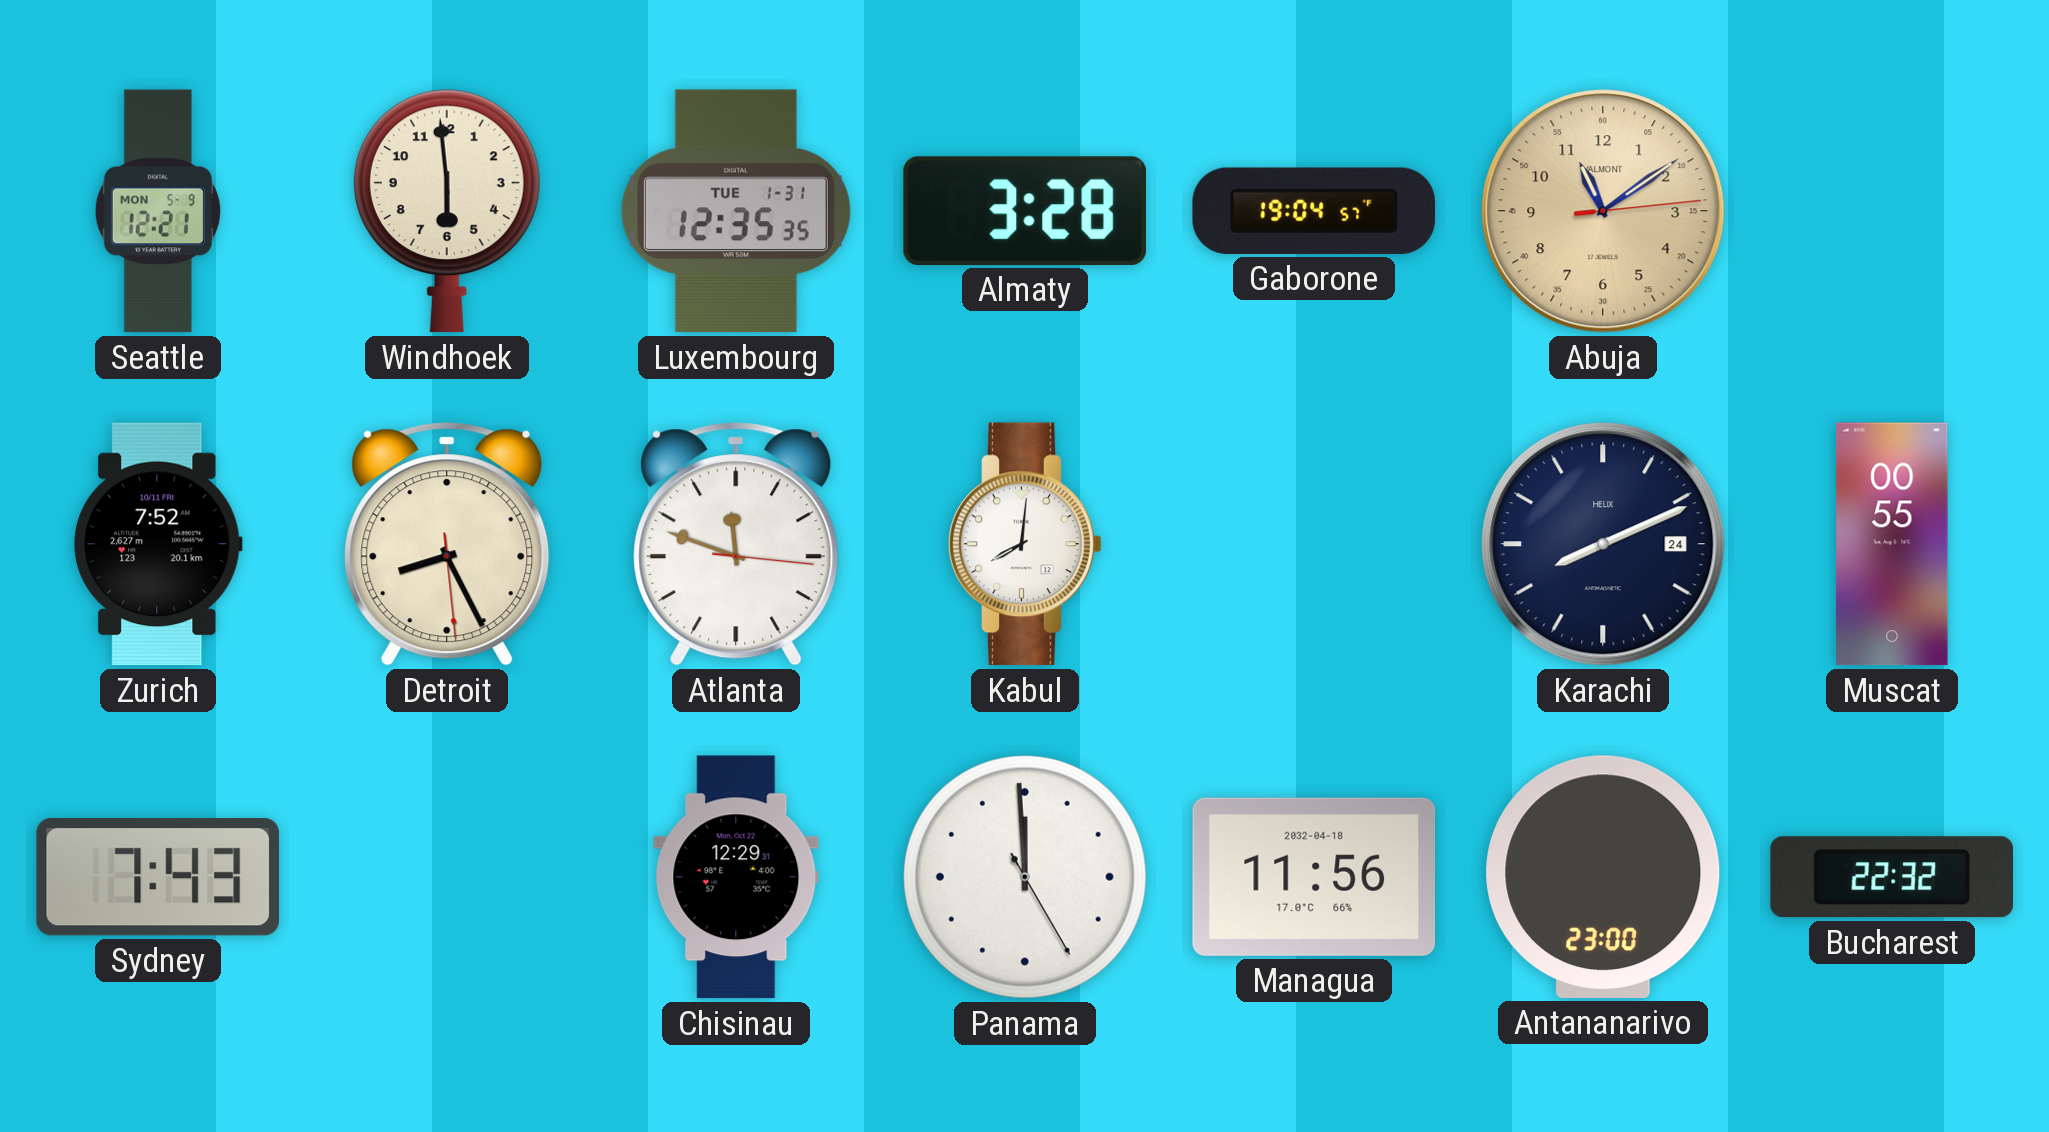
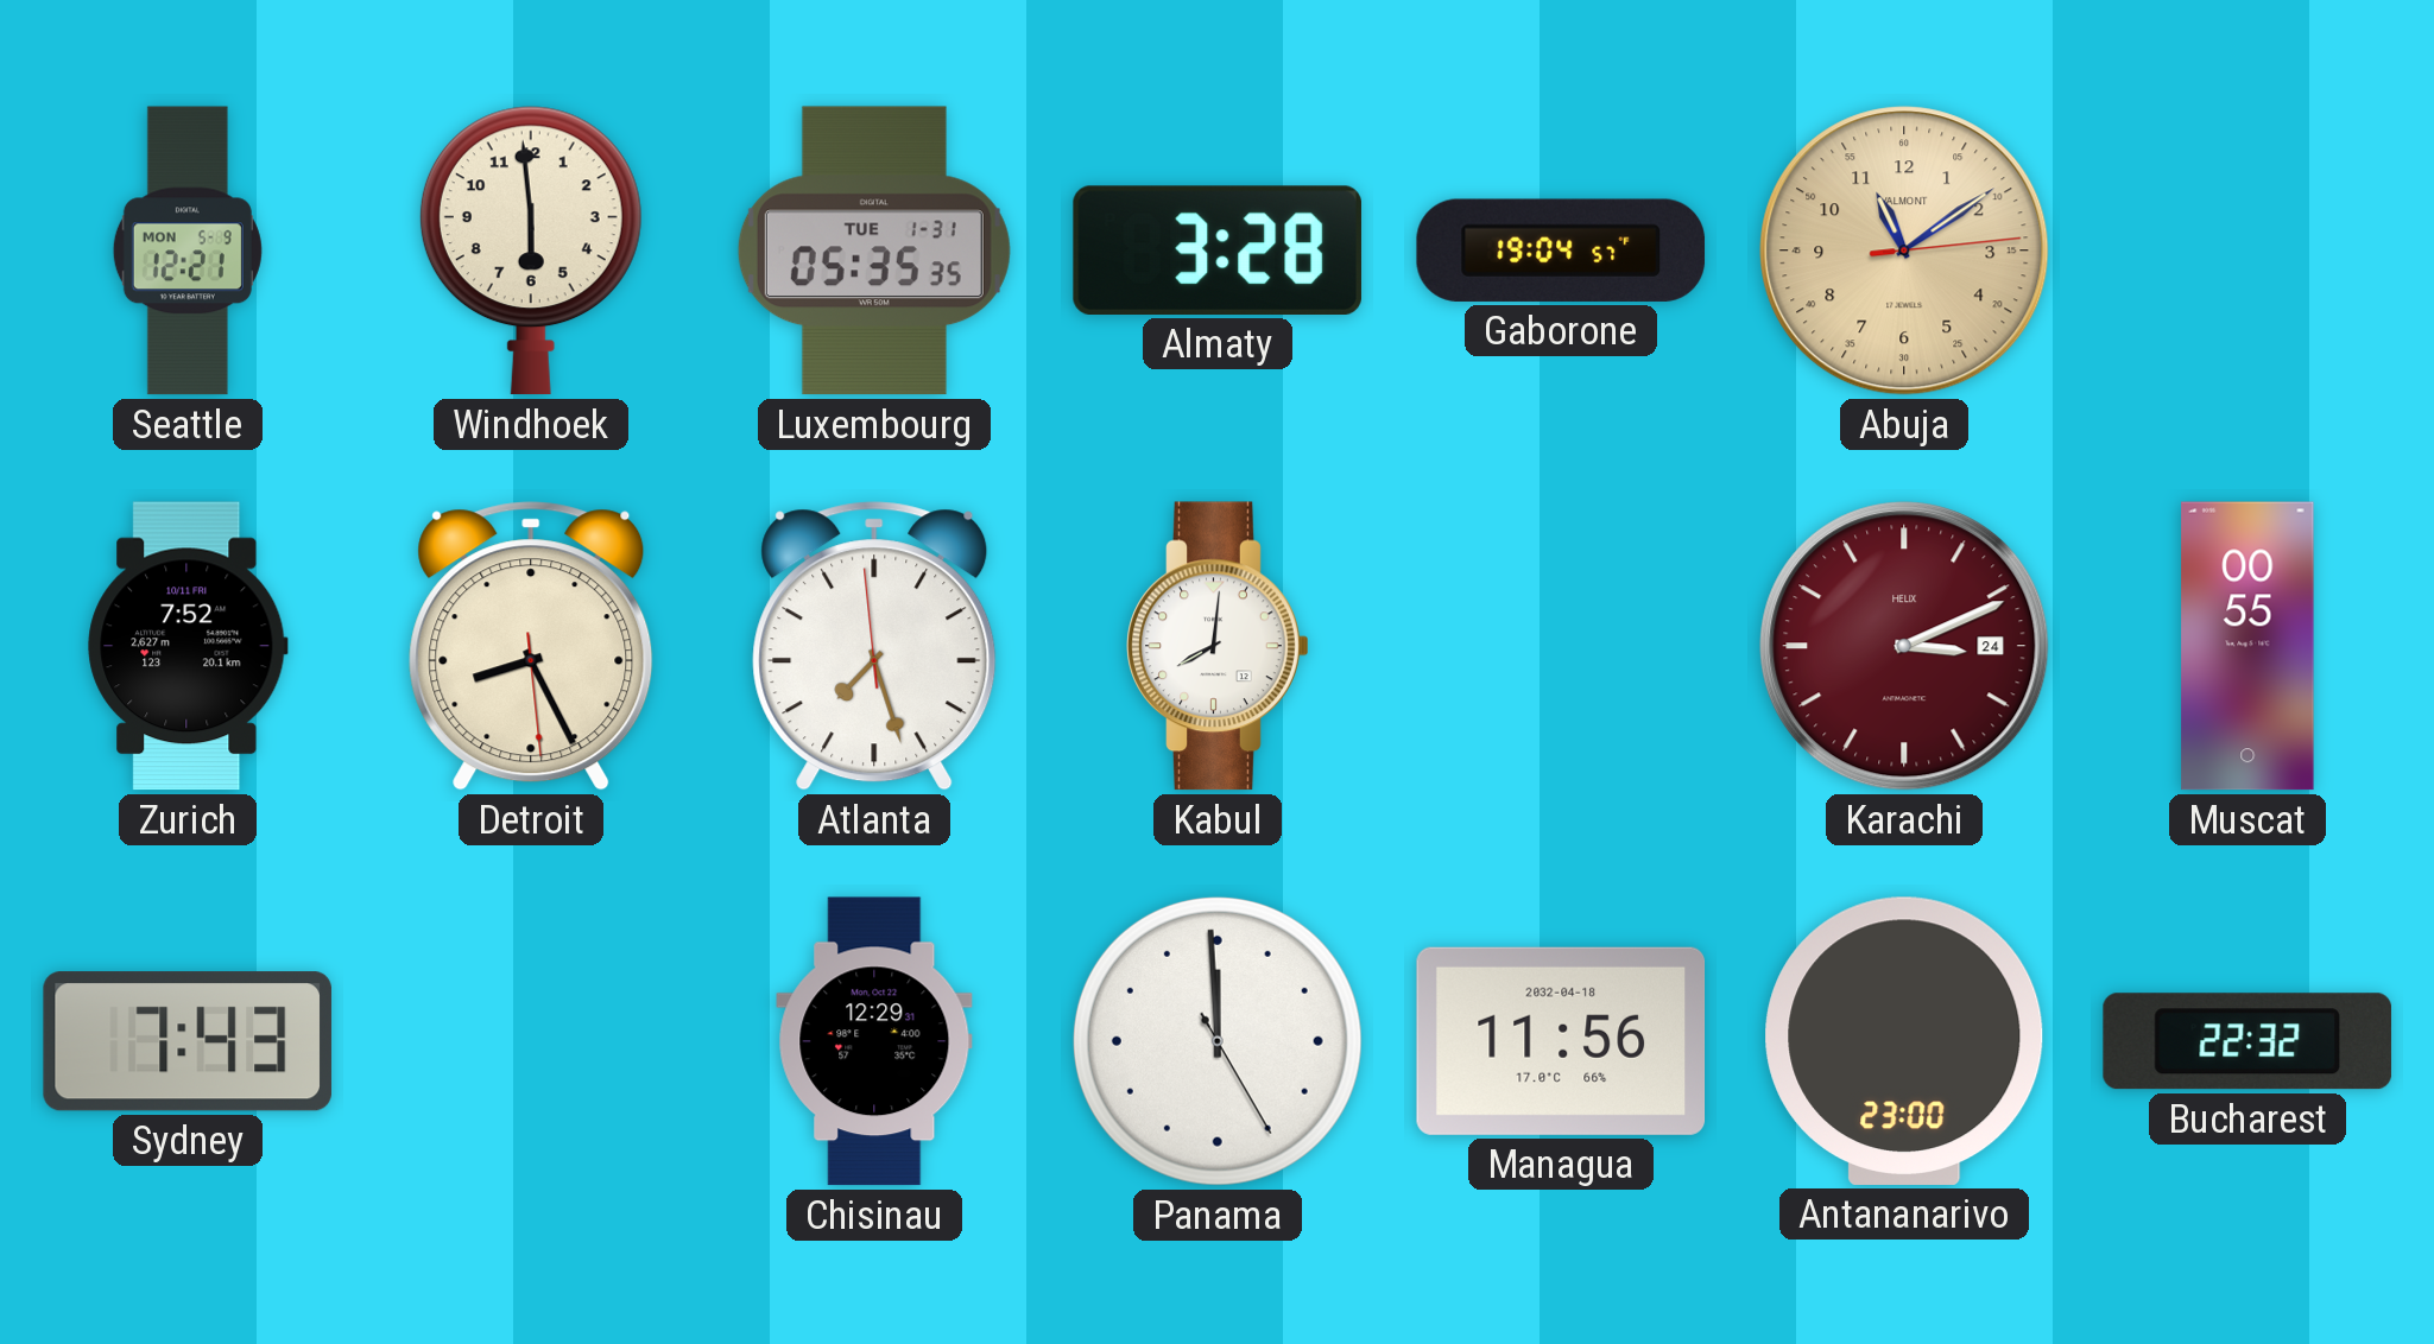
Luxembourg: 12:35 -> 05:35
Atlanta: 11:48 -> 7:26
Karachi: 8:11 -> 3:11
Karachi dial: navy -> burgundy
